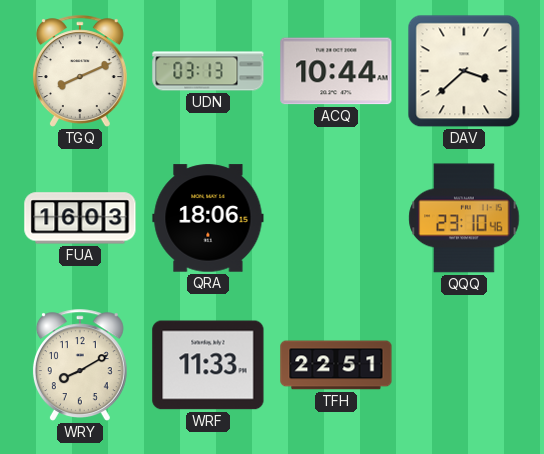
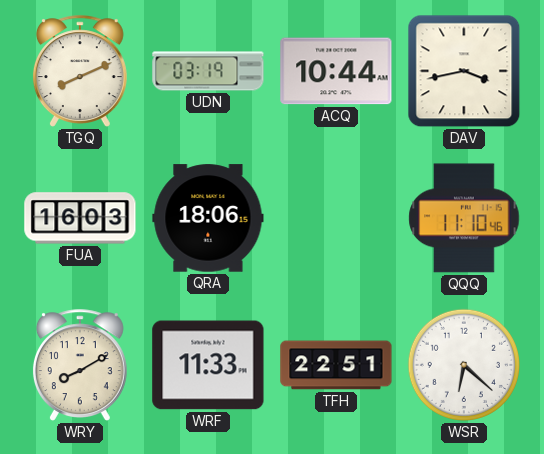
UDN: 03:13 -> 03:19
DAV: 3:38 -> 3:43
QQQ: 23:10 -> 11:10
WSR: none -> 6:22
